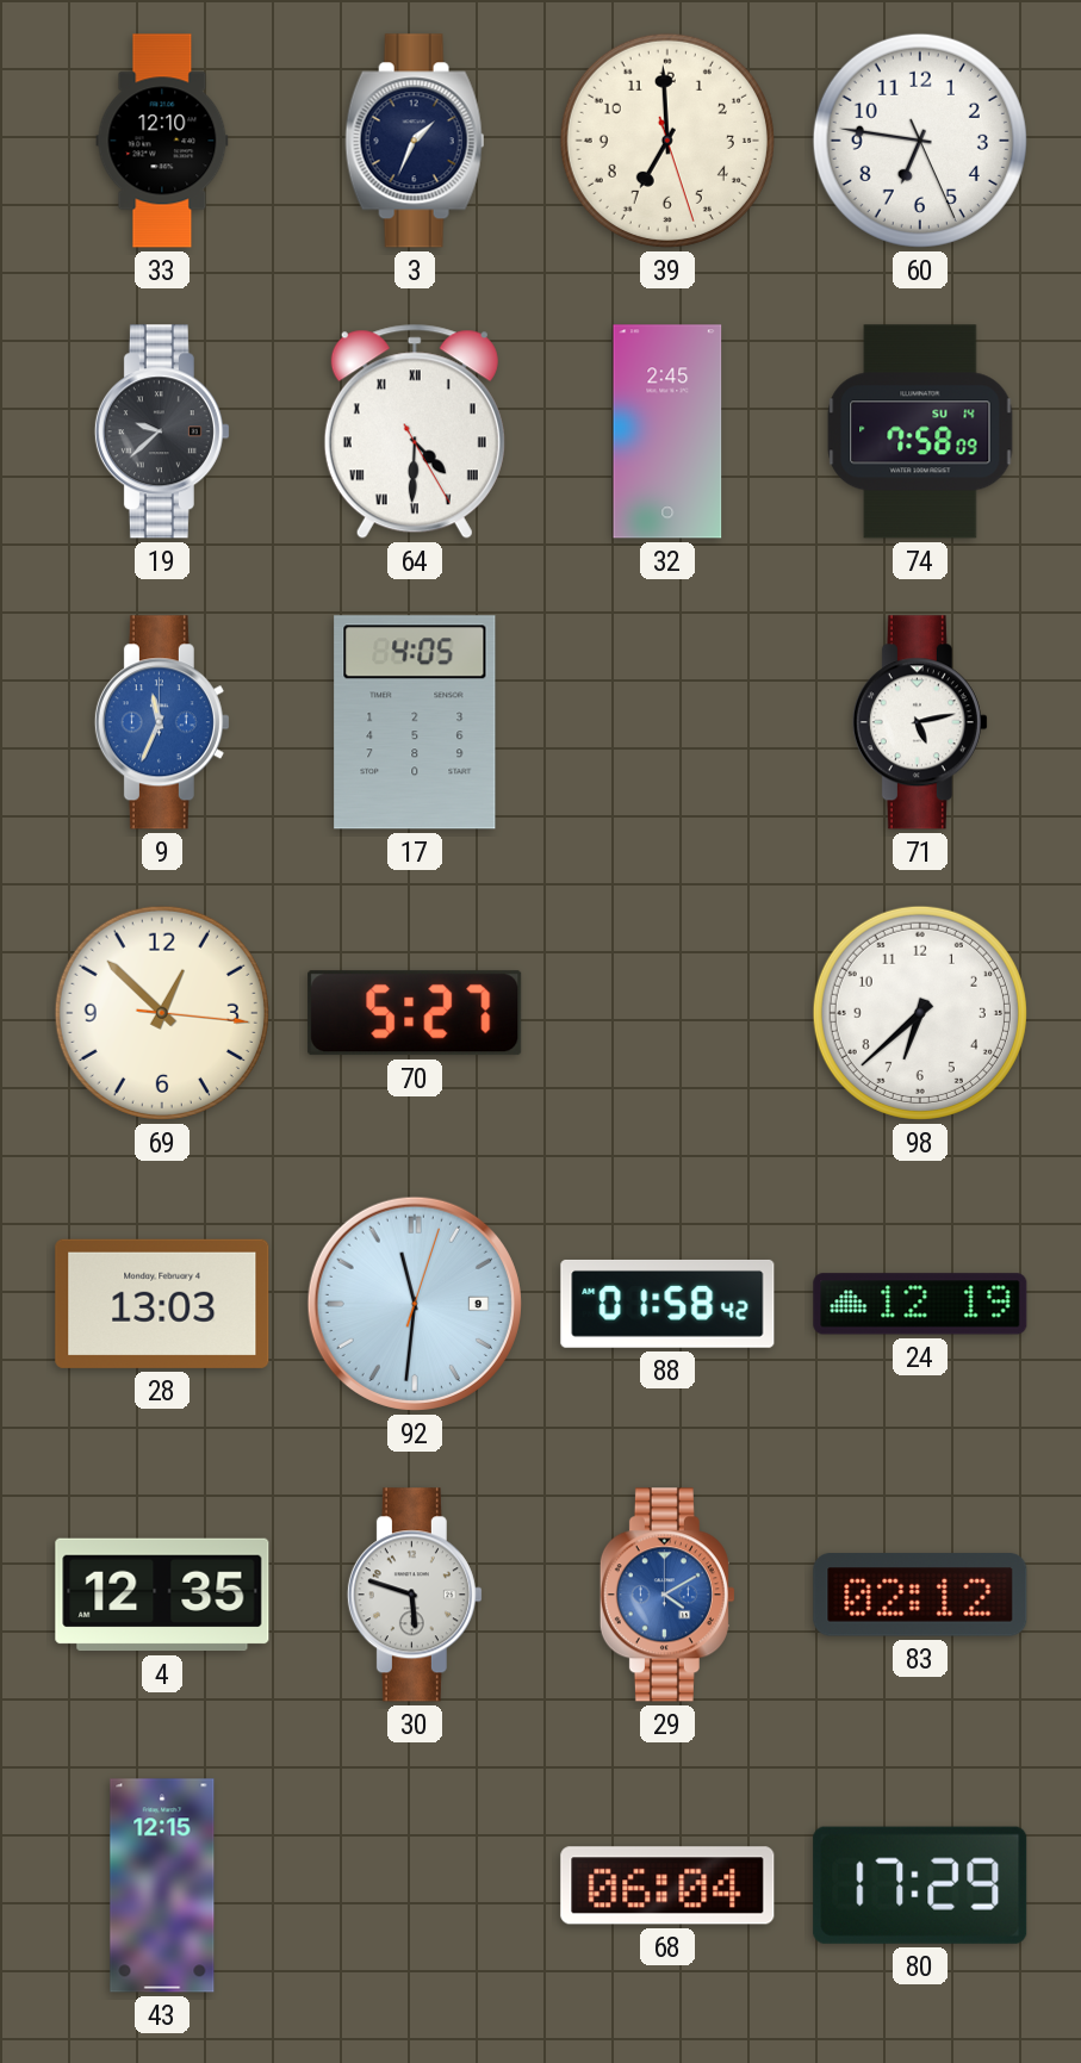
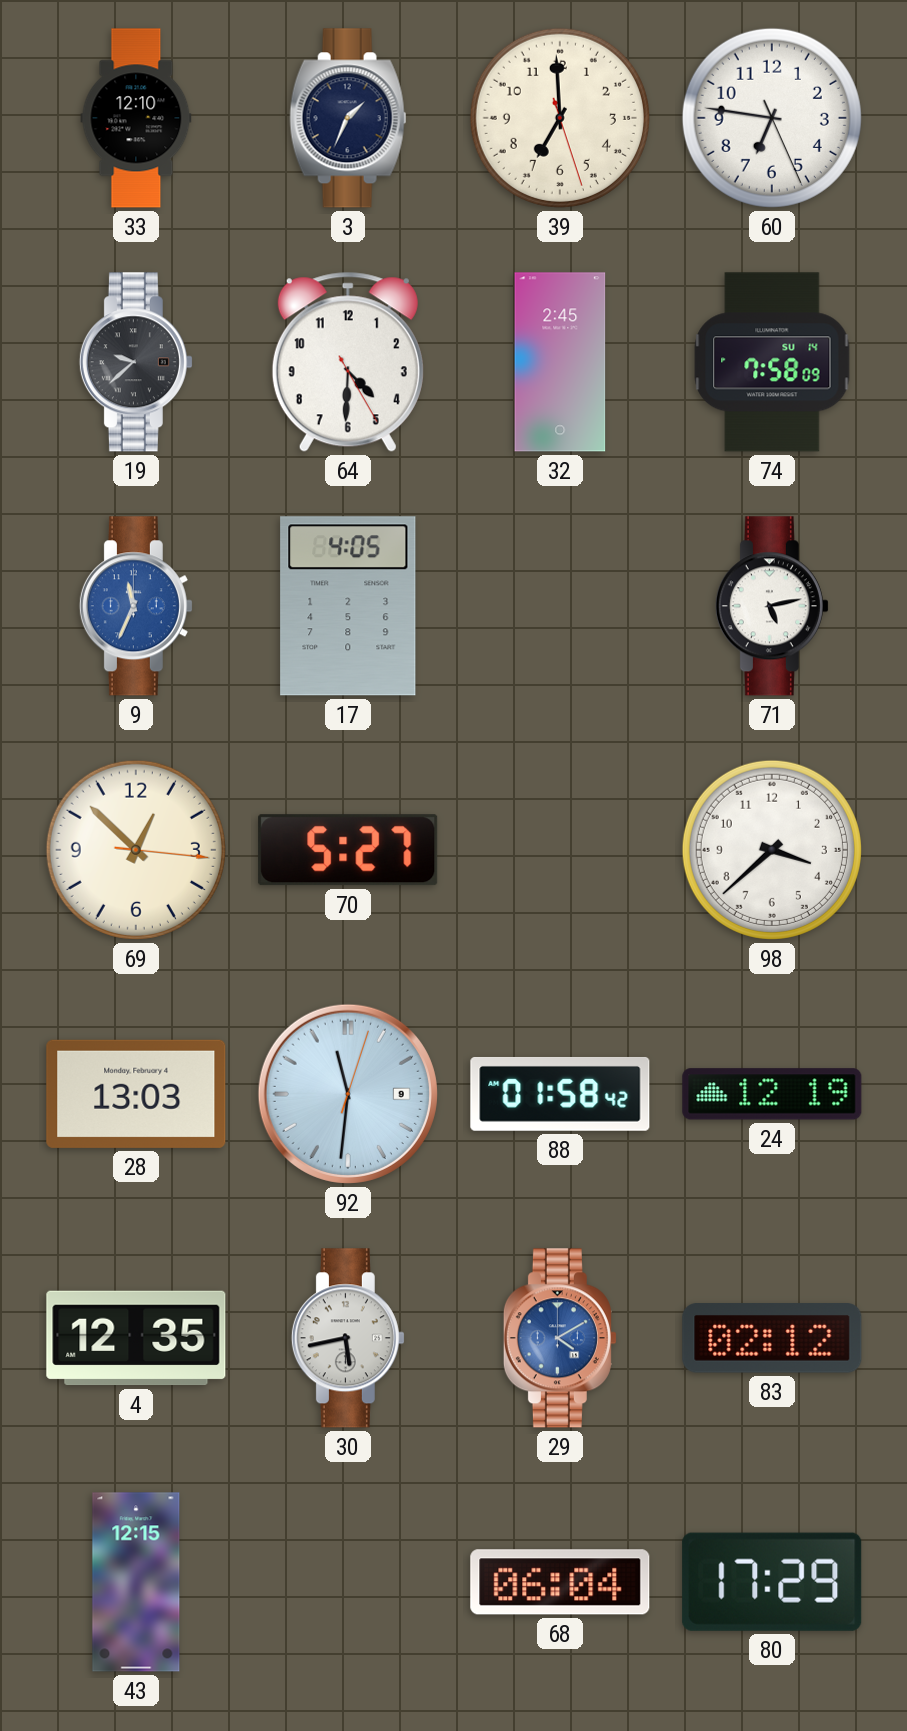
64 numerals: Roman -> Arabic
98: 6:38 -> 3:38
30: 5:48 -> 5:43
